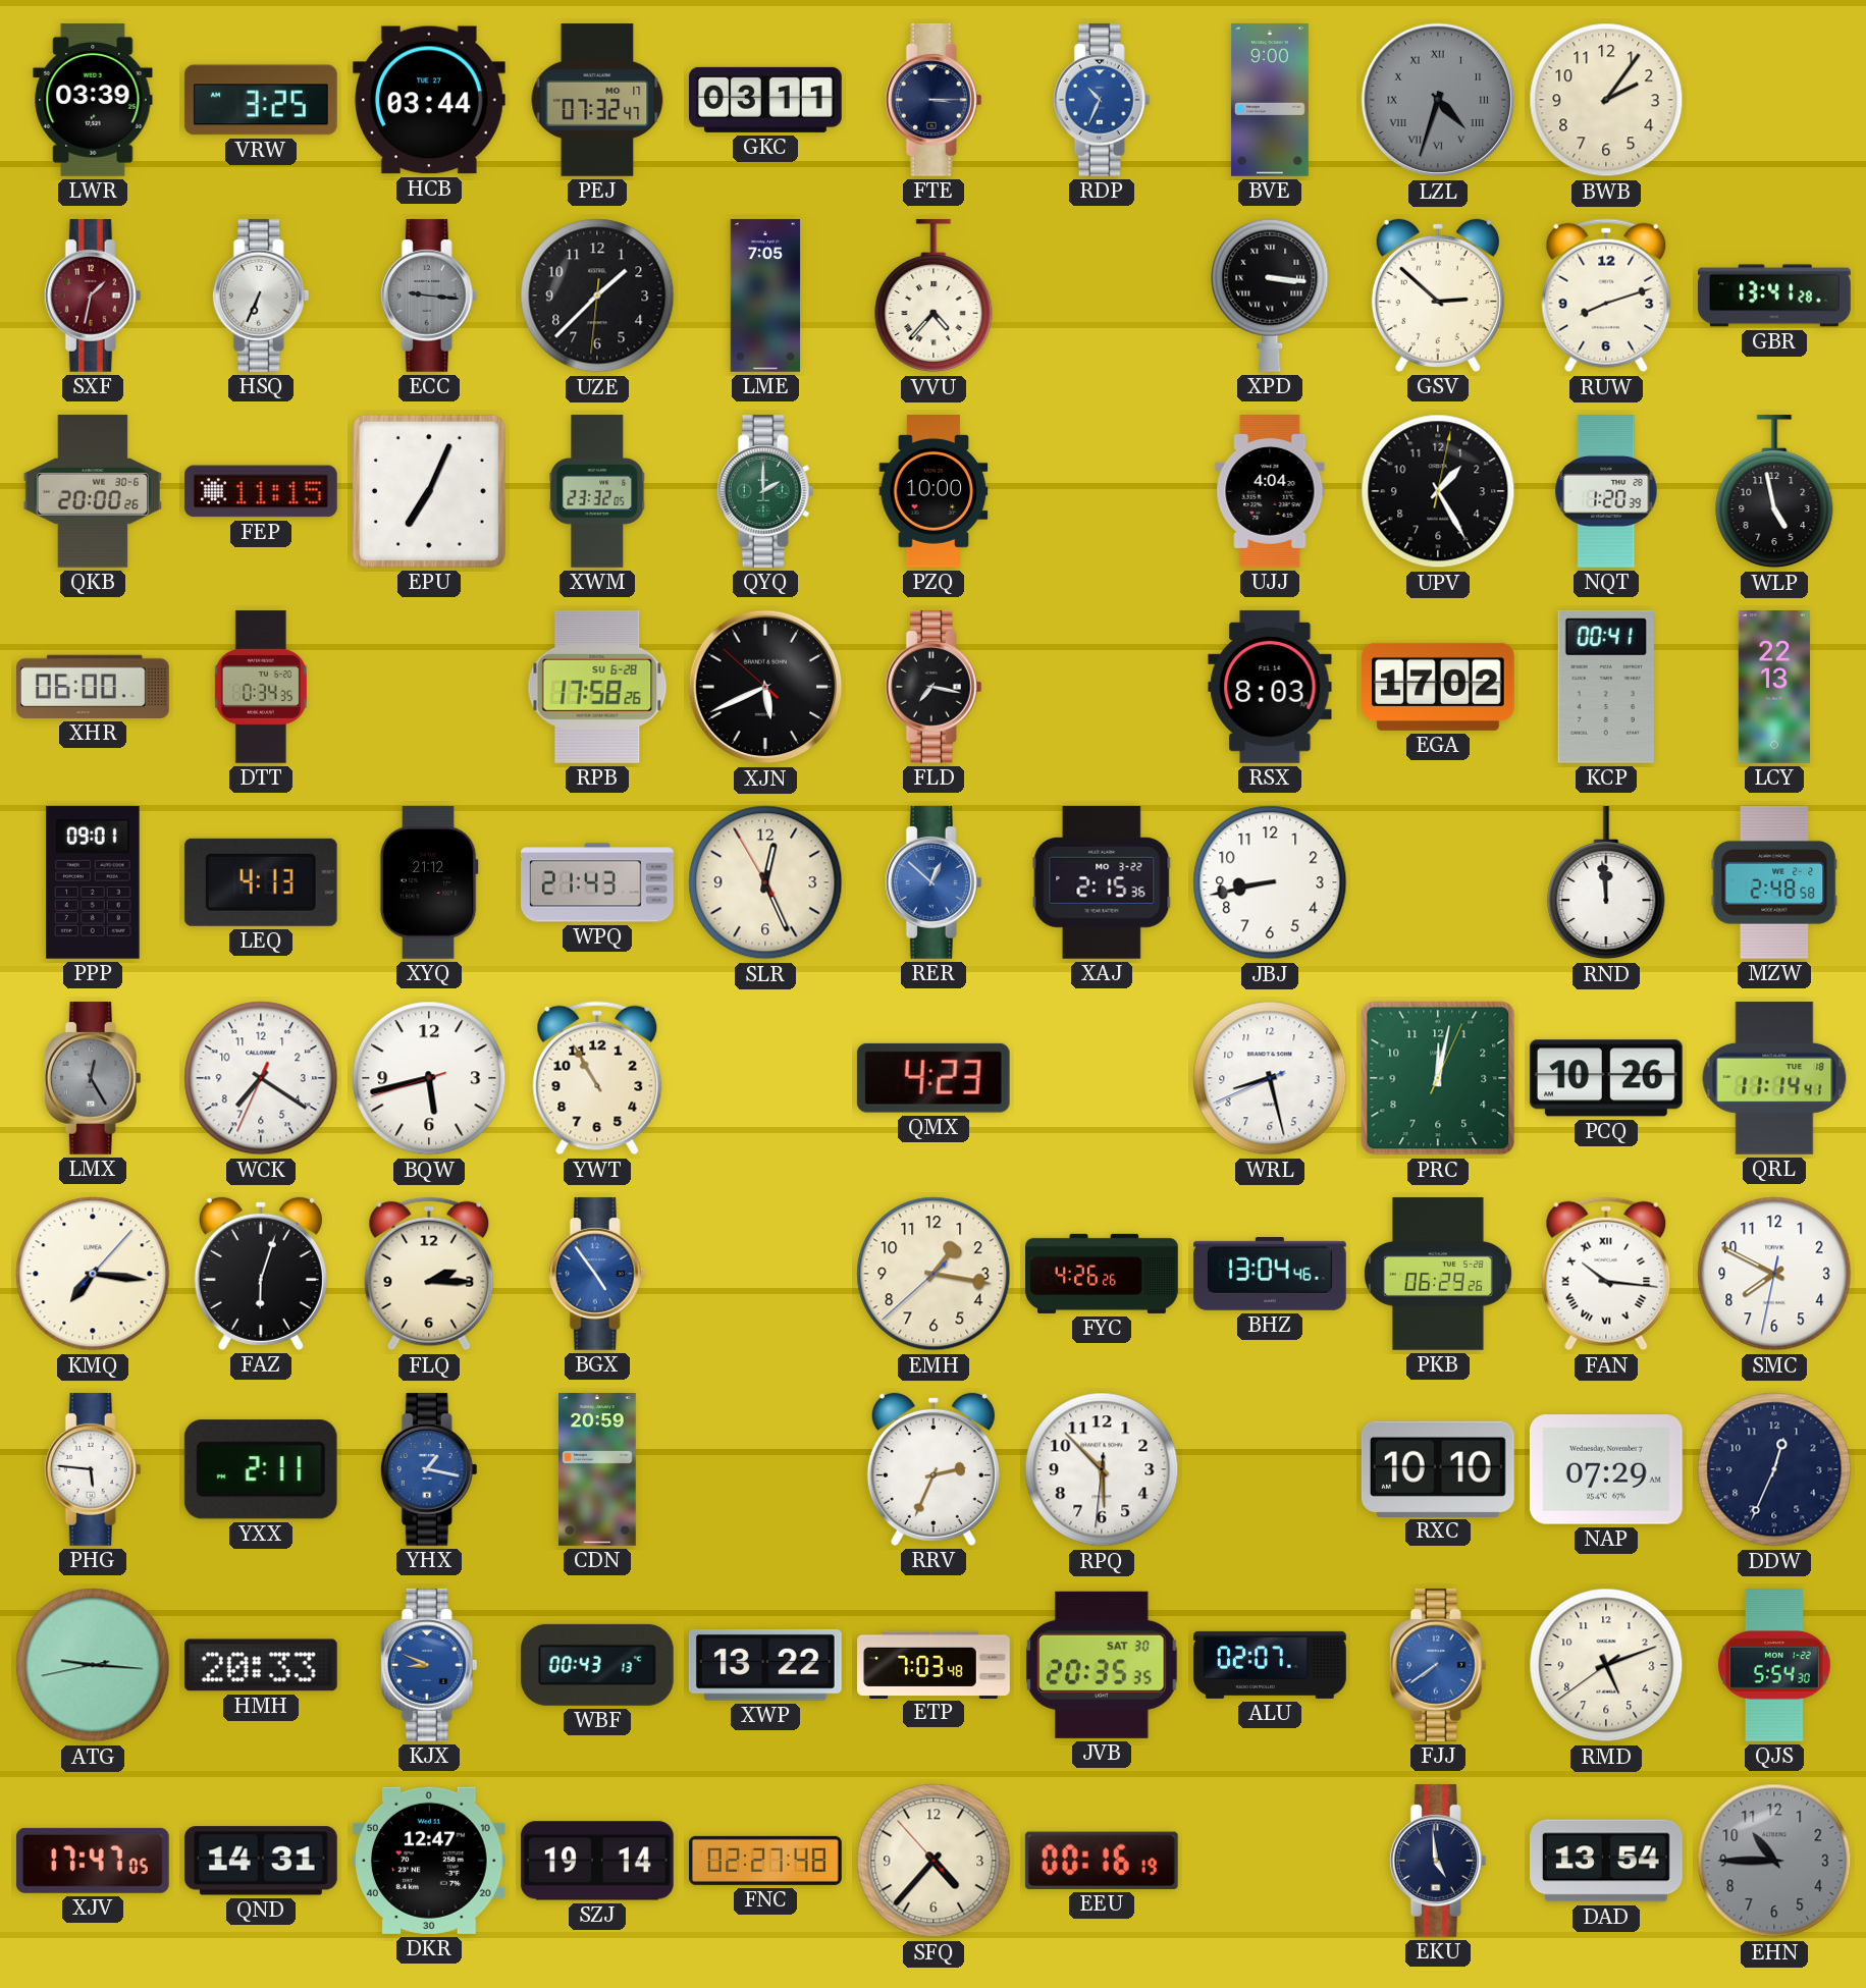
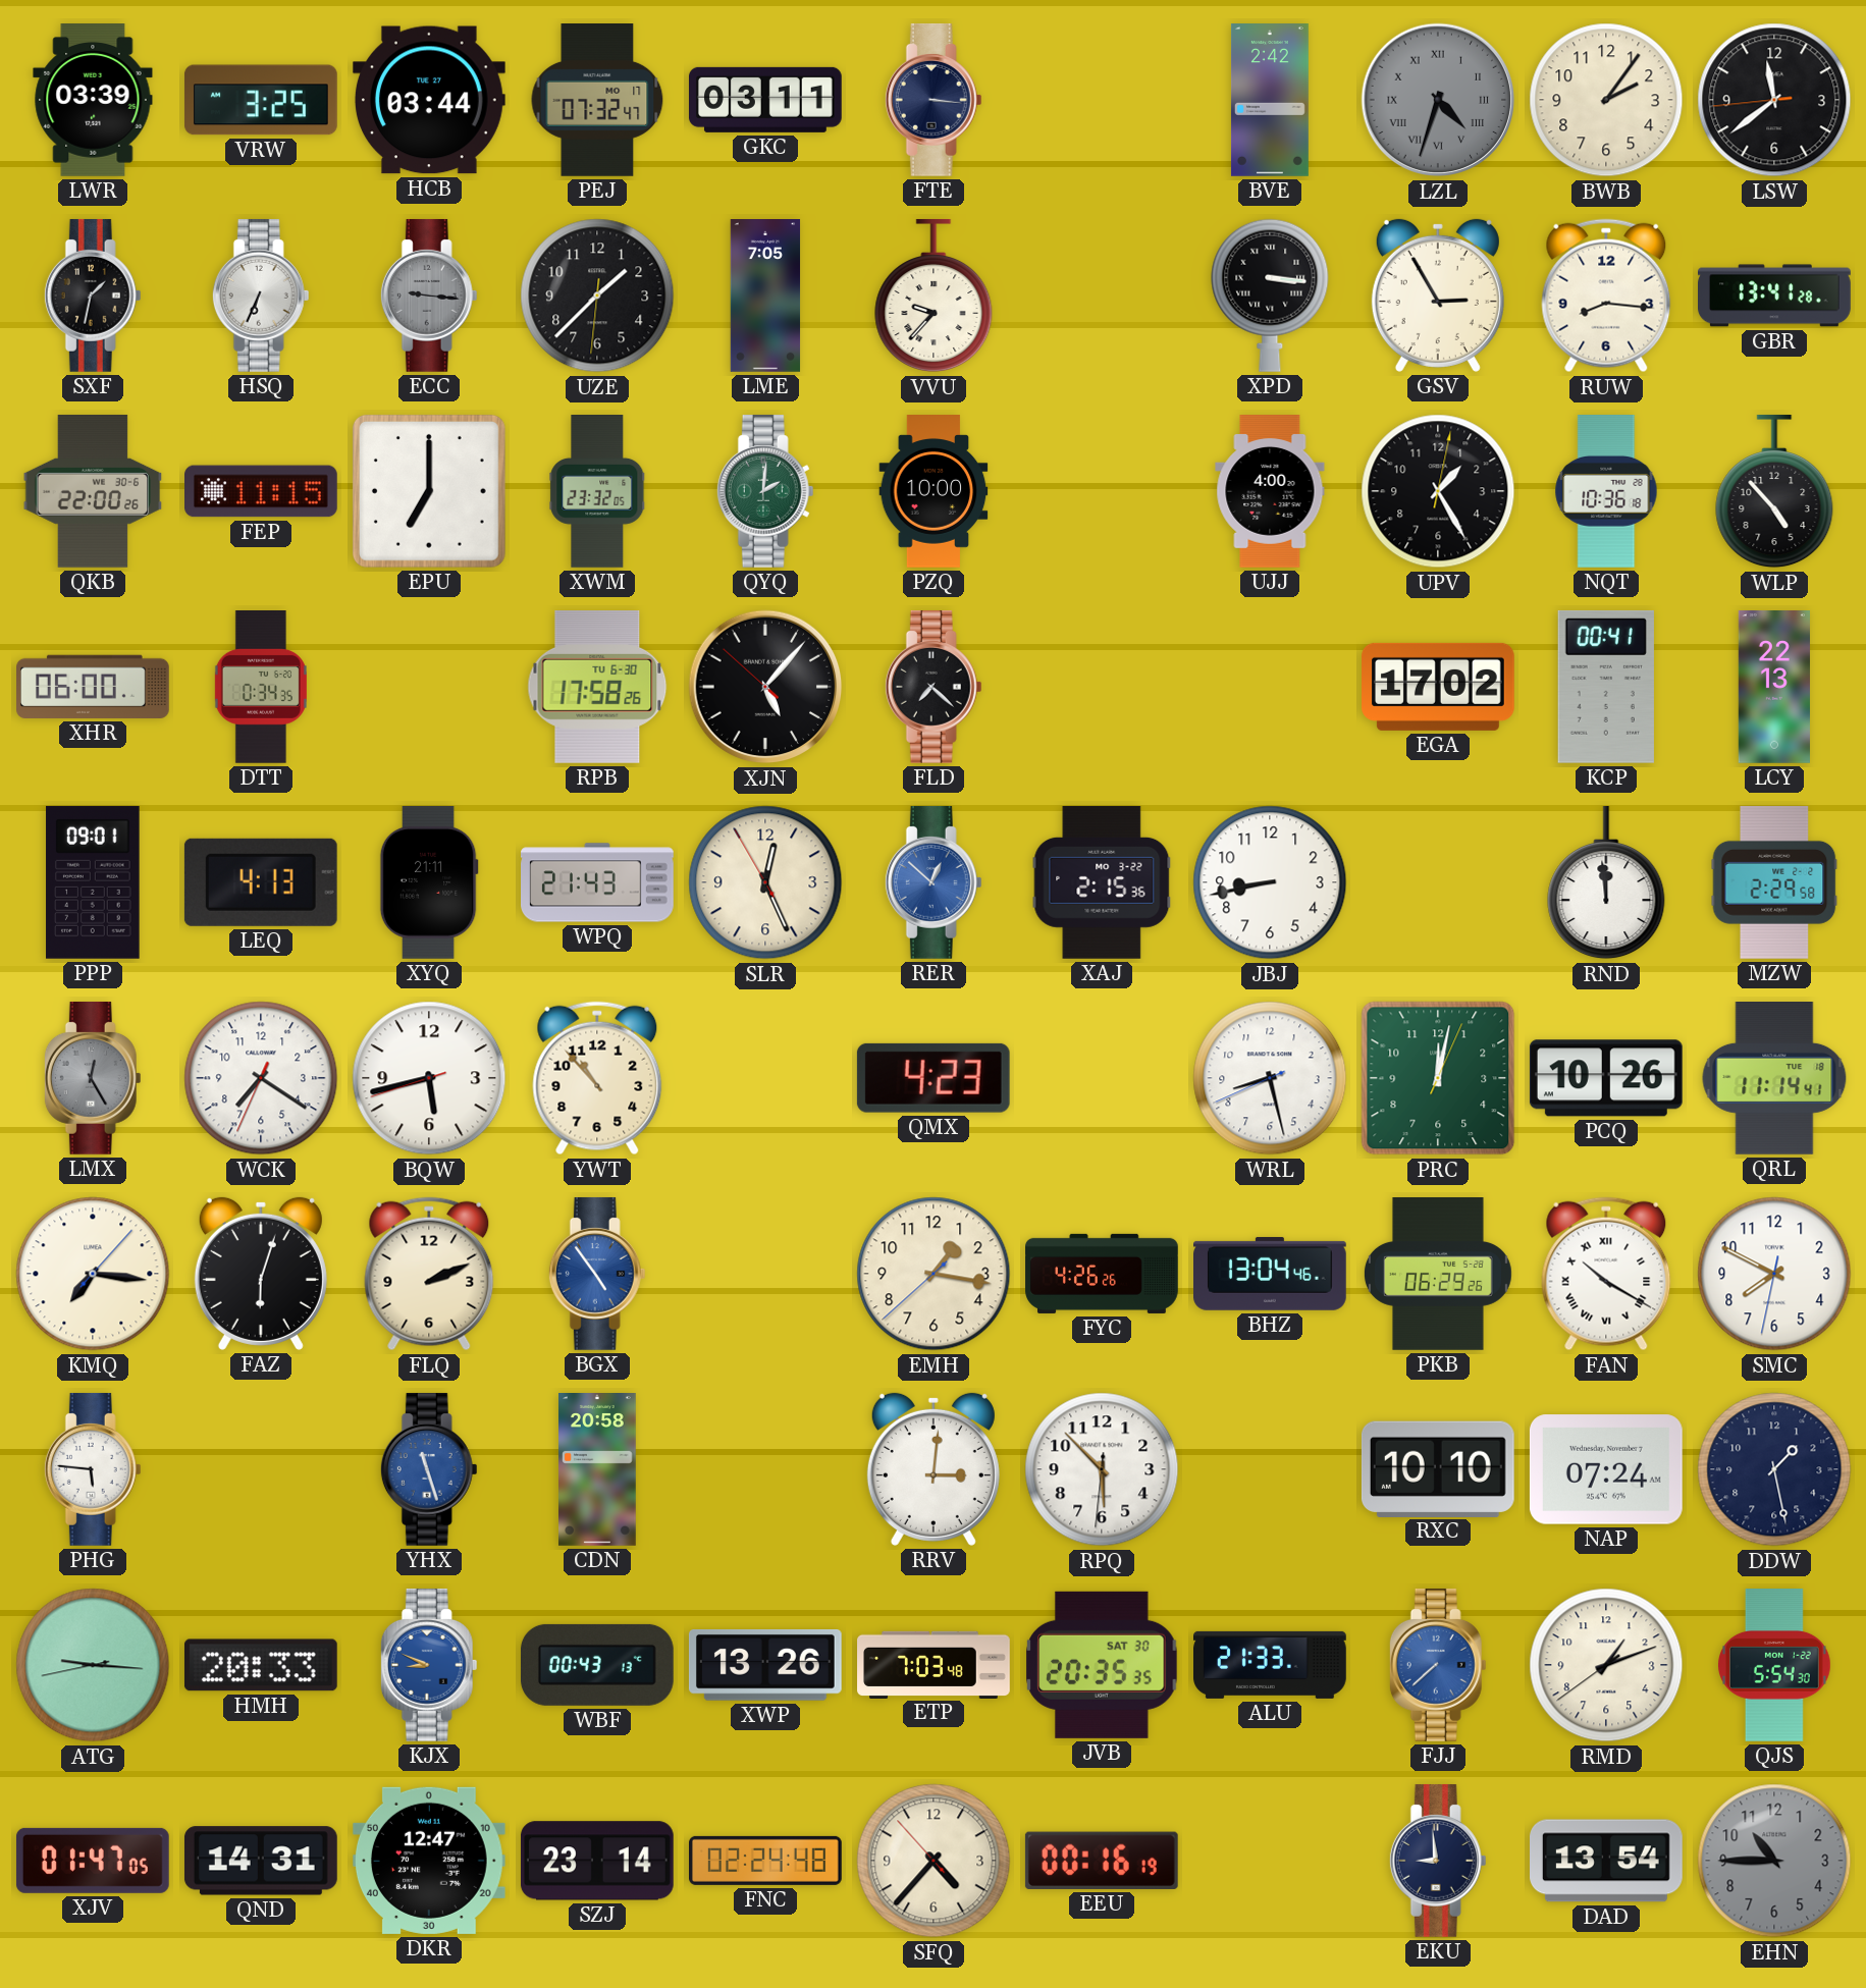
FTE: 3:15 -> 3:16
RDP: 10:34 -> none
BVE: 9:00 -> 2:42
LSW: none -> 11:38
SXF dial: burgundy -> black
VVU: 4:37 -> 9:37
GSV: 2:52 -> 2:55
RUW: 8:12 -> 8:16
QKB: 20:00 -> 22:00
EPU: 7:04 -> 7:00
QYQ: 2:00 -> 2:01
UJJ: 4:04 -> 4:00
NQT: 1:20 -> 10:36
WLP: 4:58 -> 4:53
RPB date: SU 6-28 -> TU 6-30
XJN: 5:40 -> 5:06
FLD: 7:17 -> 7:22
RSX: 8:03 -> none
XYQ: 21:12 -> 21:11
MZW: 2:48 -> 2:29
YWT: 10:55 -> 10:53
FLQ: 2:15 -> 2:11
FAN: 10:16 -> 10:20
YXX: 2:11 -> none
YHX: 1:17 -> 11:27
CDN: 20:59 -> 20:58
RRV: 2:34 -> 3:01
NAP: 07:29 -> 07:24
DDW: 12:34 -> 1:28
XWP: 13:22 -> 13:26
ALU: 02:07 -> 21:33
FJJ: 7:39 -> 7:38
RMD: 5:11 -> 1:11
XJV: 17:47 -> 01:47
SZJ: 19:14 -> 23:14
FNC: 02:27 -> 02:24
EKU: 4:59 -> 8:59
